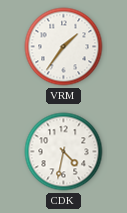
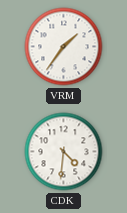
CDK: 4:32 -> 4:31
